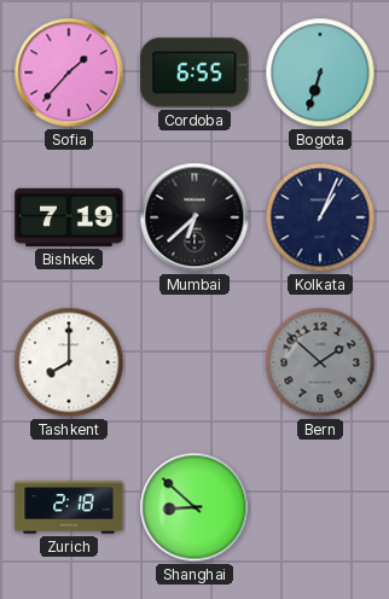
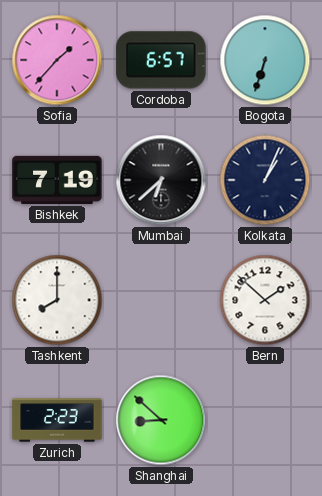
Cordoba: 6:55 -> 6:57
Bern dial: grey -> white
Zurich: 2:18 -> 2:23
